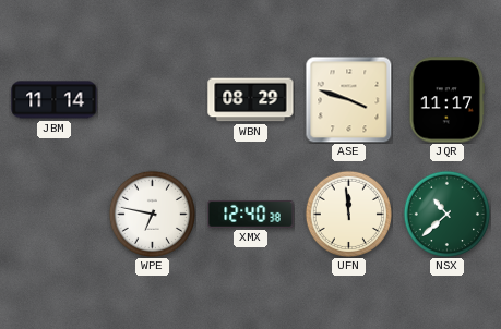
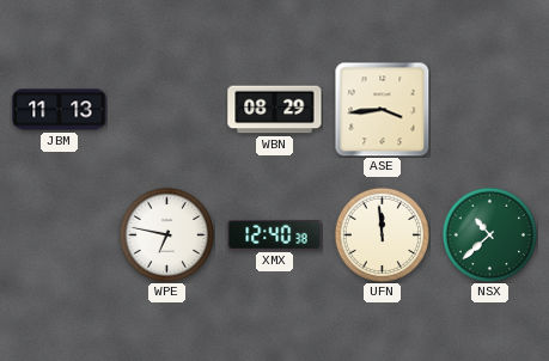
JBM: 11:14 -> 11:13
ASE: 3:48 -> 3:44
JQR: 11:17 -> none
